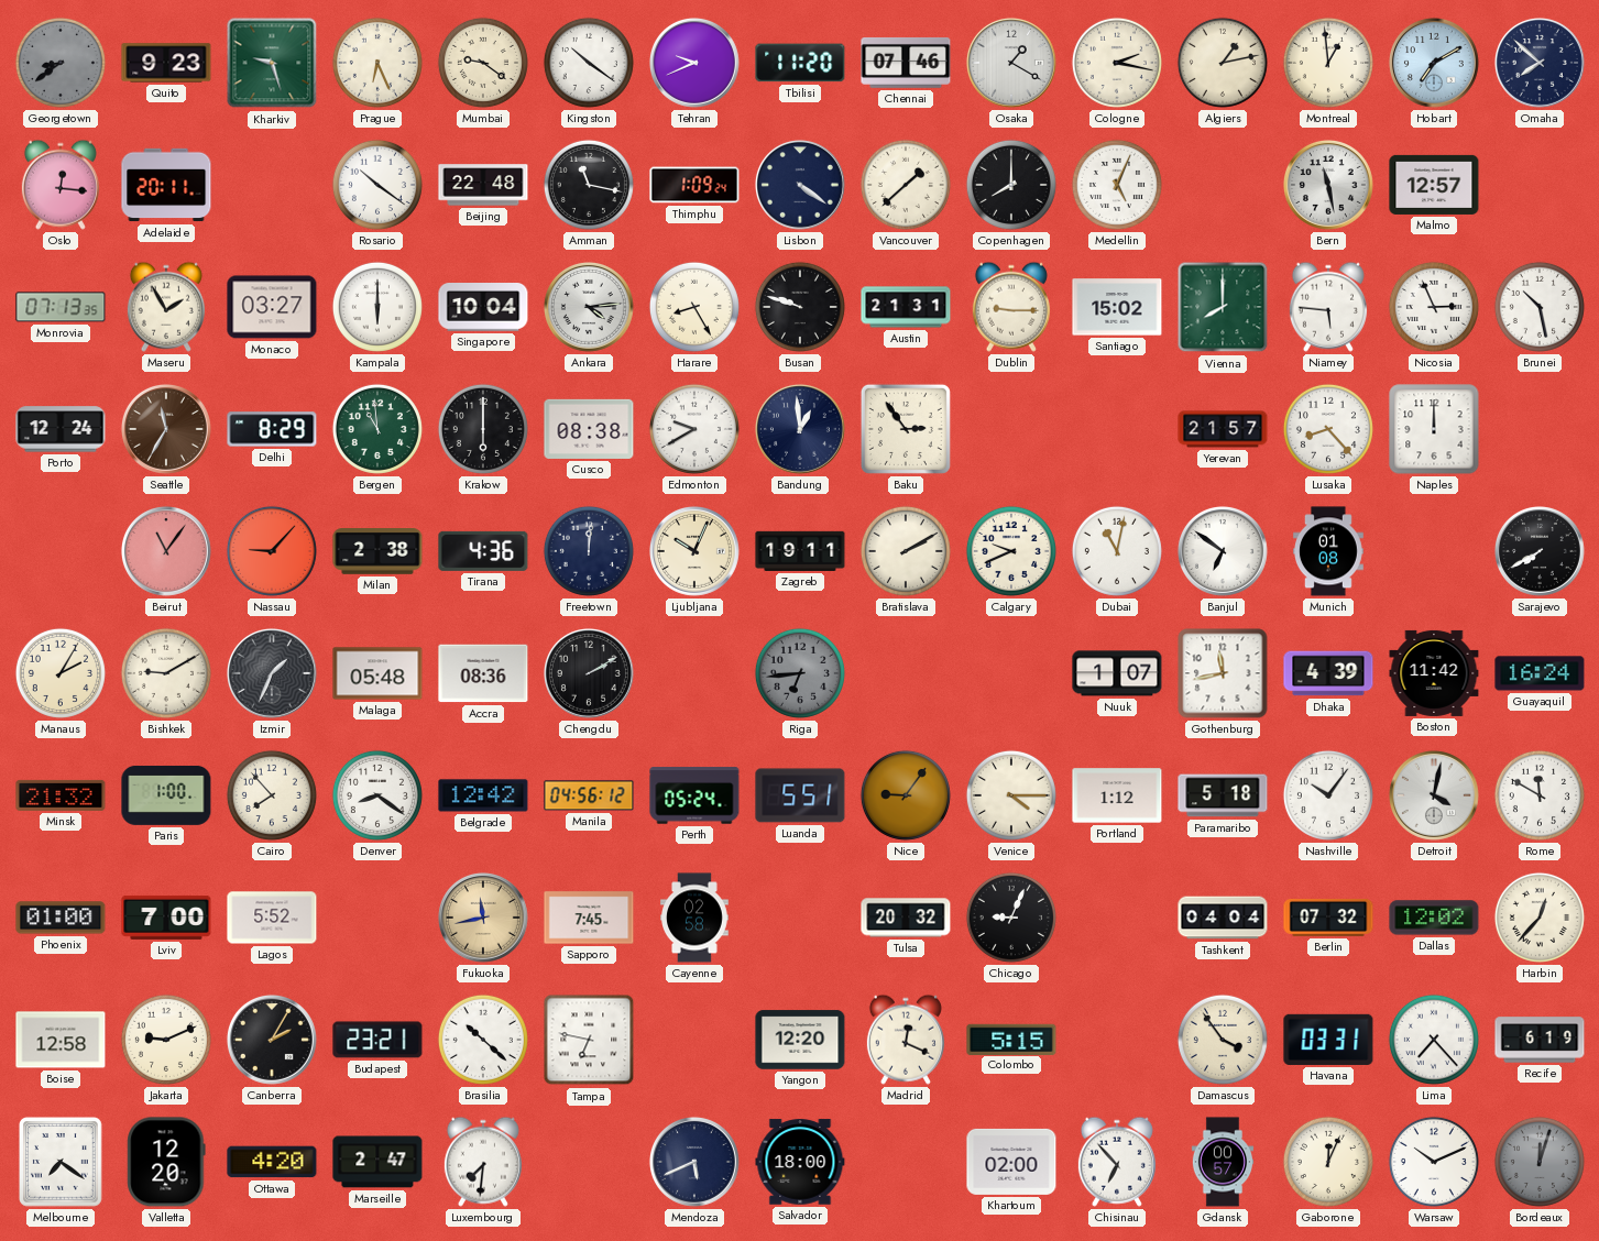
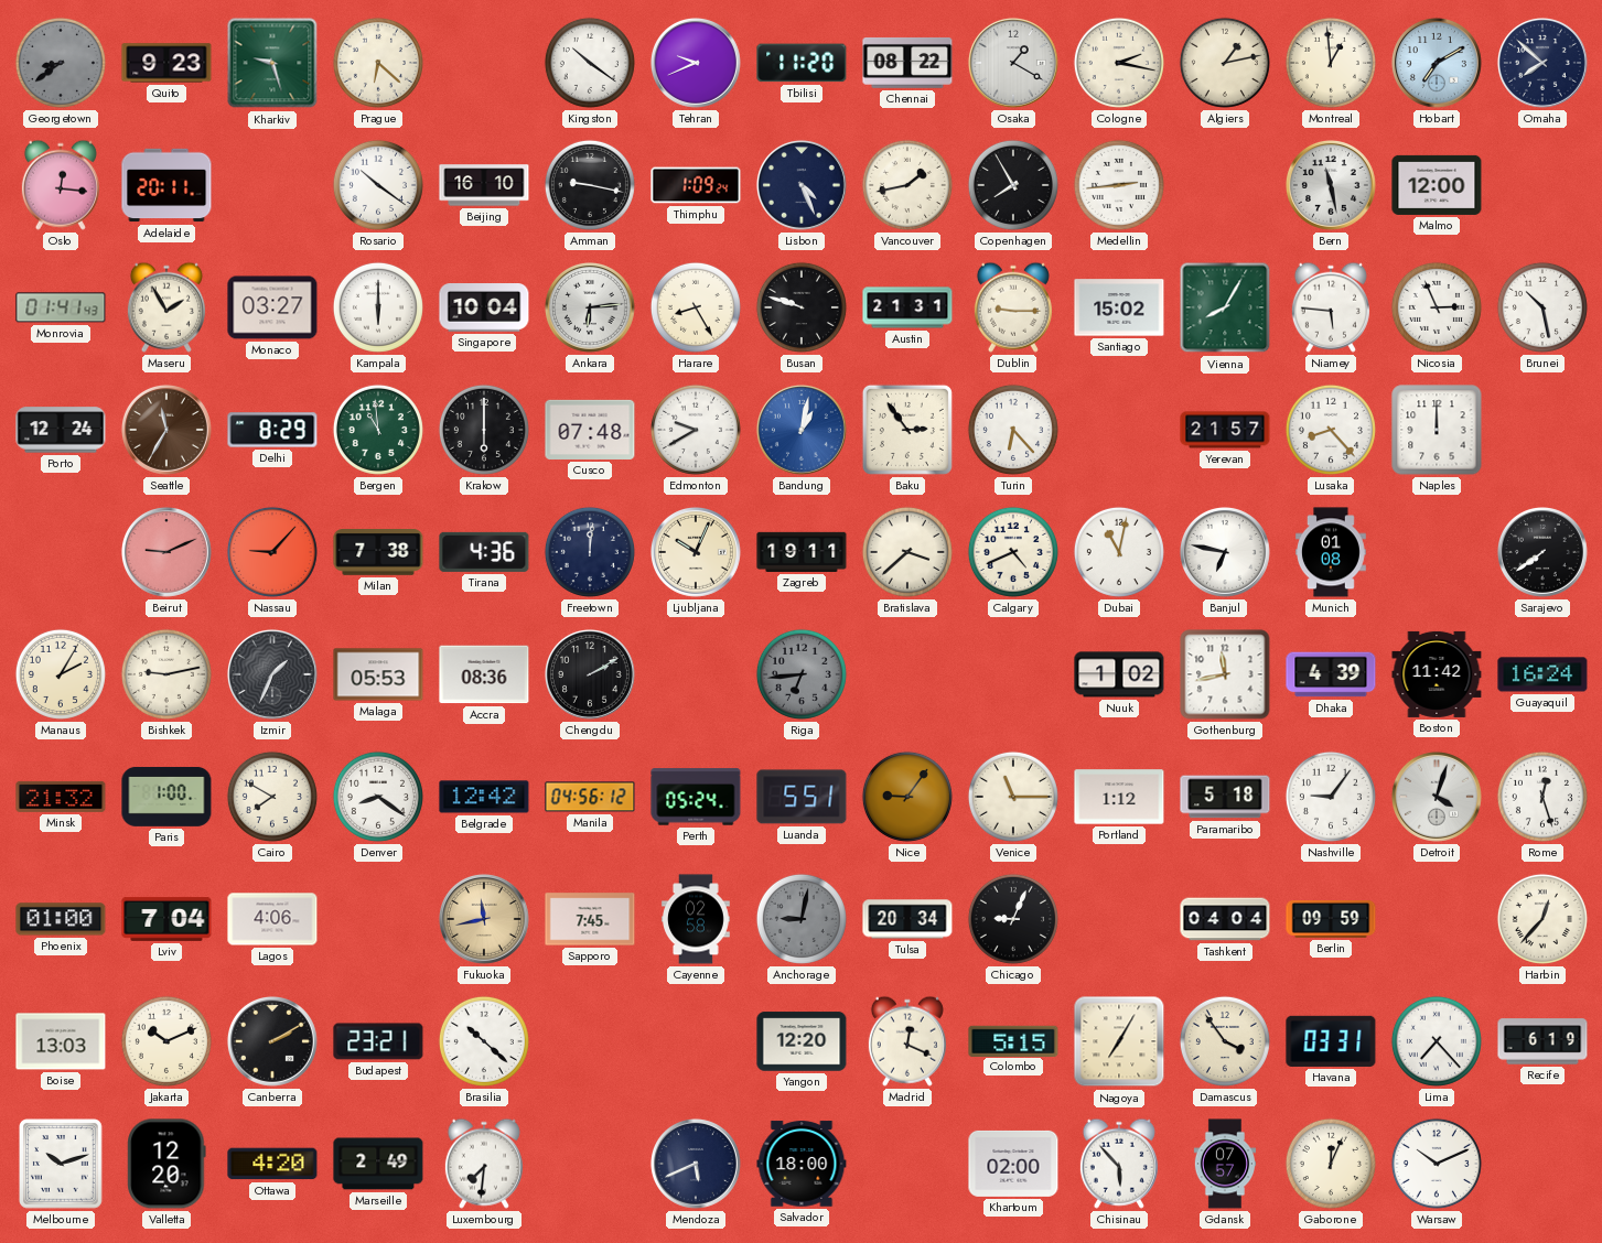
Prague: 6:26 -> 6:22
Mumbai: 9:21 -> none
Chennai: 07:46 -> 08:22
Beijing: 22:48 -> 16:10
Amman: 11:17 -> 9:17
Lisbon: 4:21 -> 4:26
Vancouver: 1:38 -> 1:43
Copenhagen: 8:00 -> 7:55
Medellin: 5:04 -> 2:44
Malmo: 12:57 -> 12:00
Monrovia: 07:13 -> 01:41
Ankara: 4:14 -> 6:14
Vienna: 8:00 -> 8:05
Cusco: 08:38 -> 07:48
Bandung: 12:59 -> 1:02
Bandung dial: navy -> blue
Turin: none -> 6:23
Beirut: 11:06 -> 9:11
Milan: 2:38 -> 7:38
Bratislava: 2:10 -> 3:38
Calgary: 9:41 -> 4:41
Banjul: 6:51 -> 6:47
Sarajevo: 7:40 -> 7:39
Bishkek: 9:10 -> 9:13
Malaga: 05:48 -> 05:53
Nuuk: 1:07 -> 1:02
Cairo: 7:53 -> 7:50
Venice: 4:15 -> 11:15
Nashville: 10:06 -> 9:06
Detroit: 4:02 -> 4:03
Rome: 11:50 -> 12:27
Lviv: 7:00 -> 7:04
Lagos: 5:52 -> 4:06
Anchorage: none -> 9:02
Tulsa: 20:32 -> 20:34
Berlin: 07:32 -> 09:59
Dallas: 12:02 -> none
Boise: 12:58 -> 13:03
Jakarta: 9:11 -> 10:11
Canberra: 2:05 -> 2:10
Tampa: 6:47 -> none
Nagoya: none -> 7:05
Melbourne: 7:21 -> 10:12
Marseille: 2:47 -> 2:49
Chisinau: 6:53 -> 5:53
Gdansk: 00:57 -> 07:57
Bordeaux: 12:03 -> none
